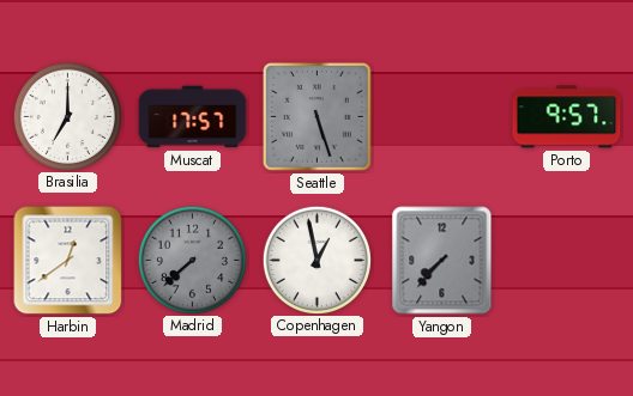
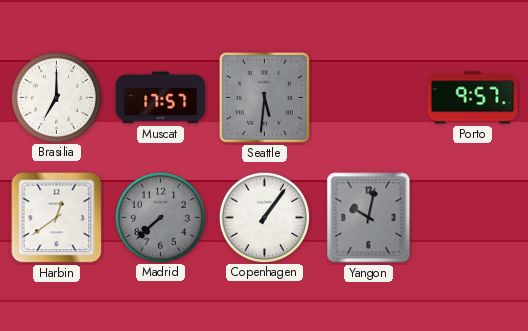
Seattle: 5:27 -> 5:31
Copenhagen: 12:58 -> 1:06
Yangon: 7:37 -> 10:02
